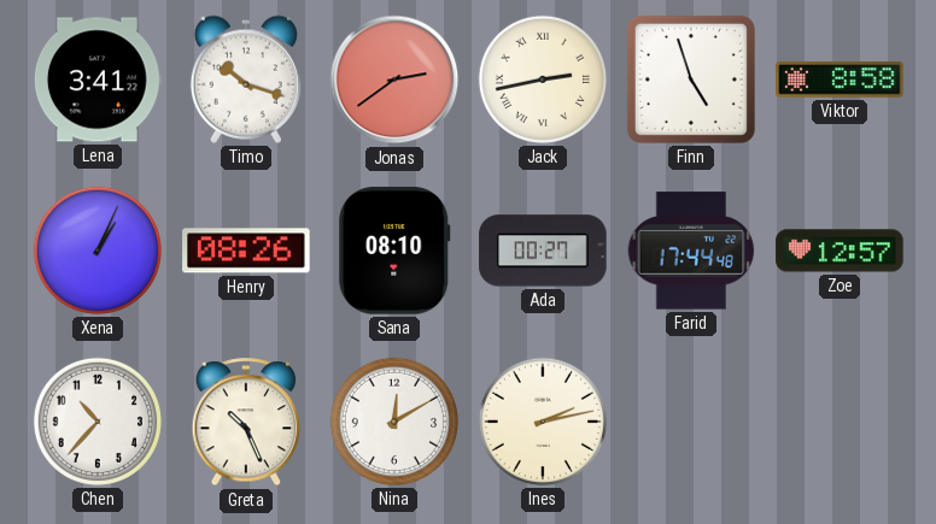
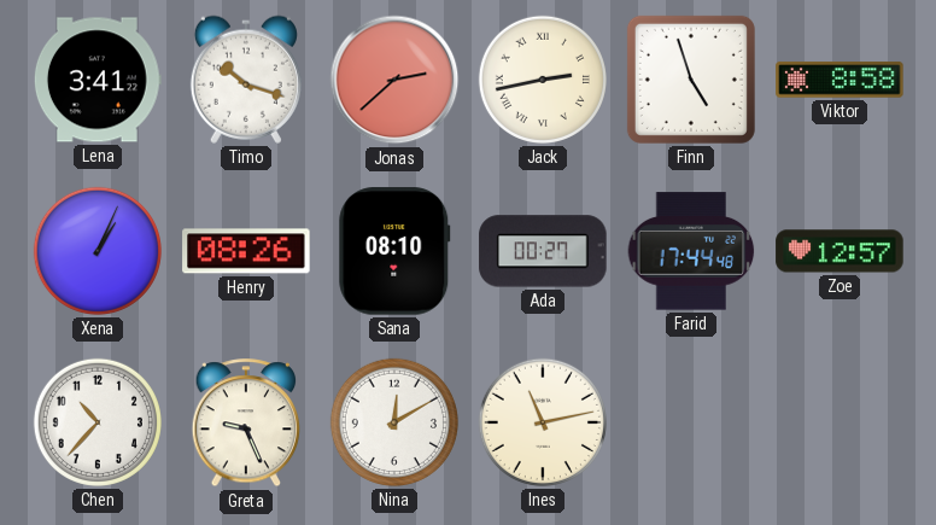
Jonas: 2:39 -> 2:38
Greta: 10:26 -> 9:26
Ines: 2:13 -> 11:13
